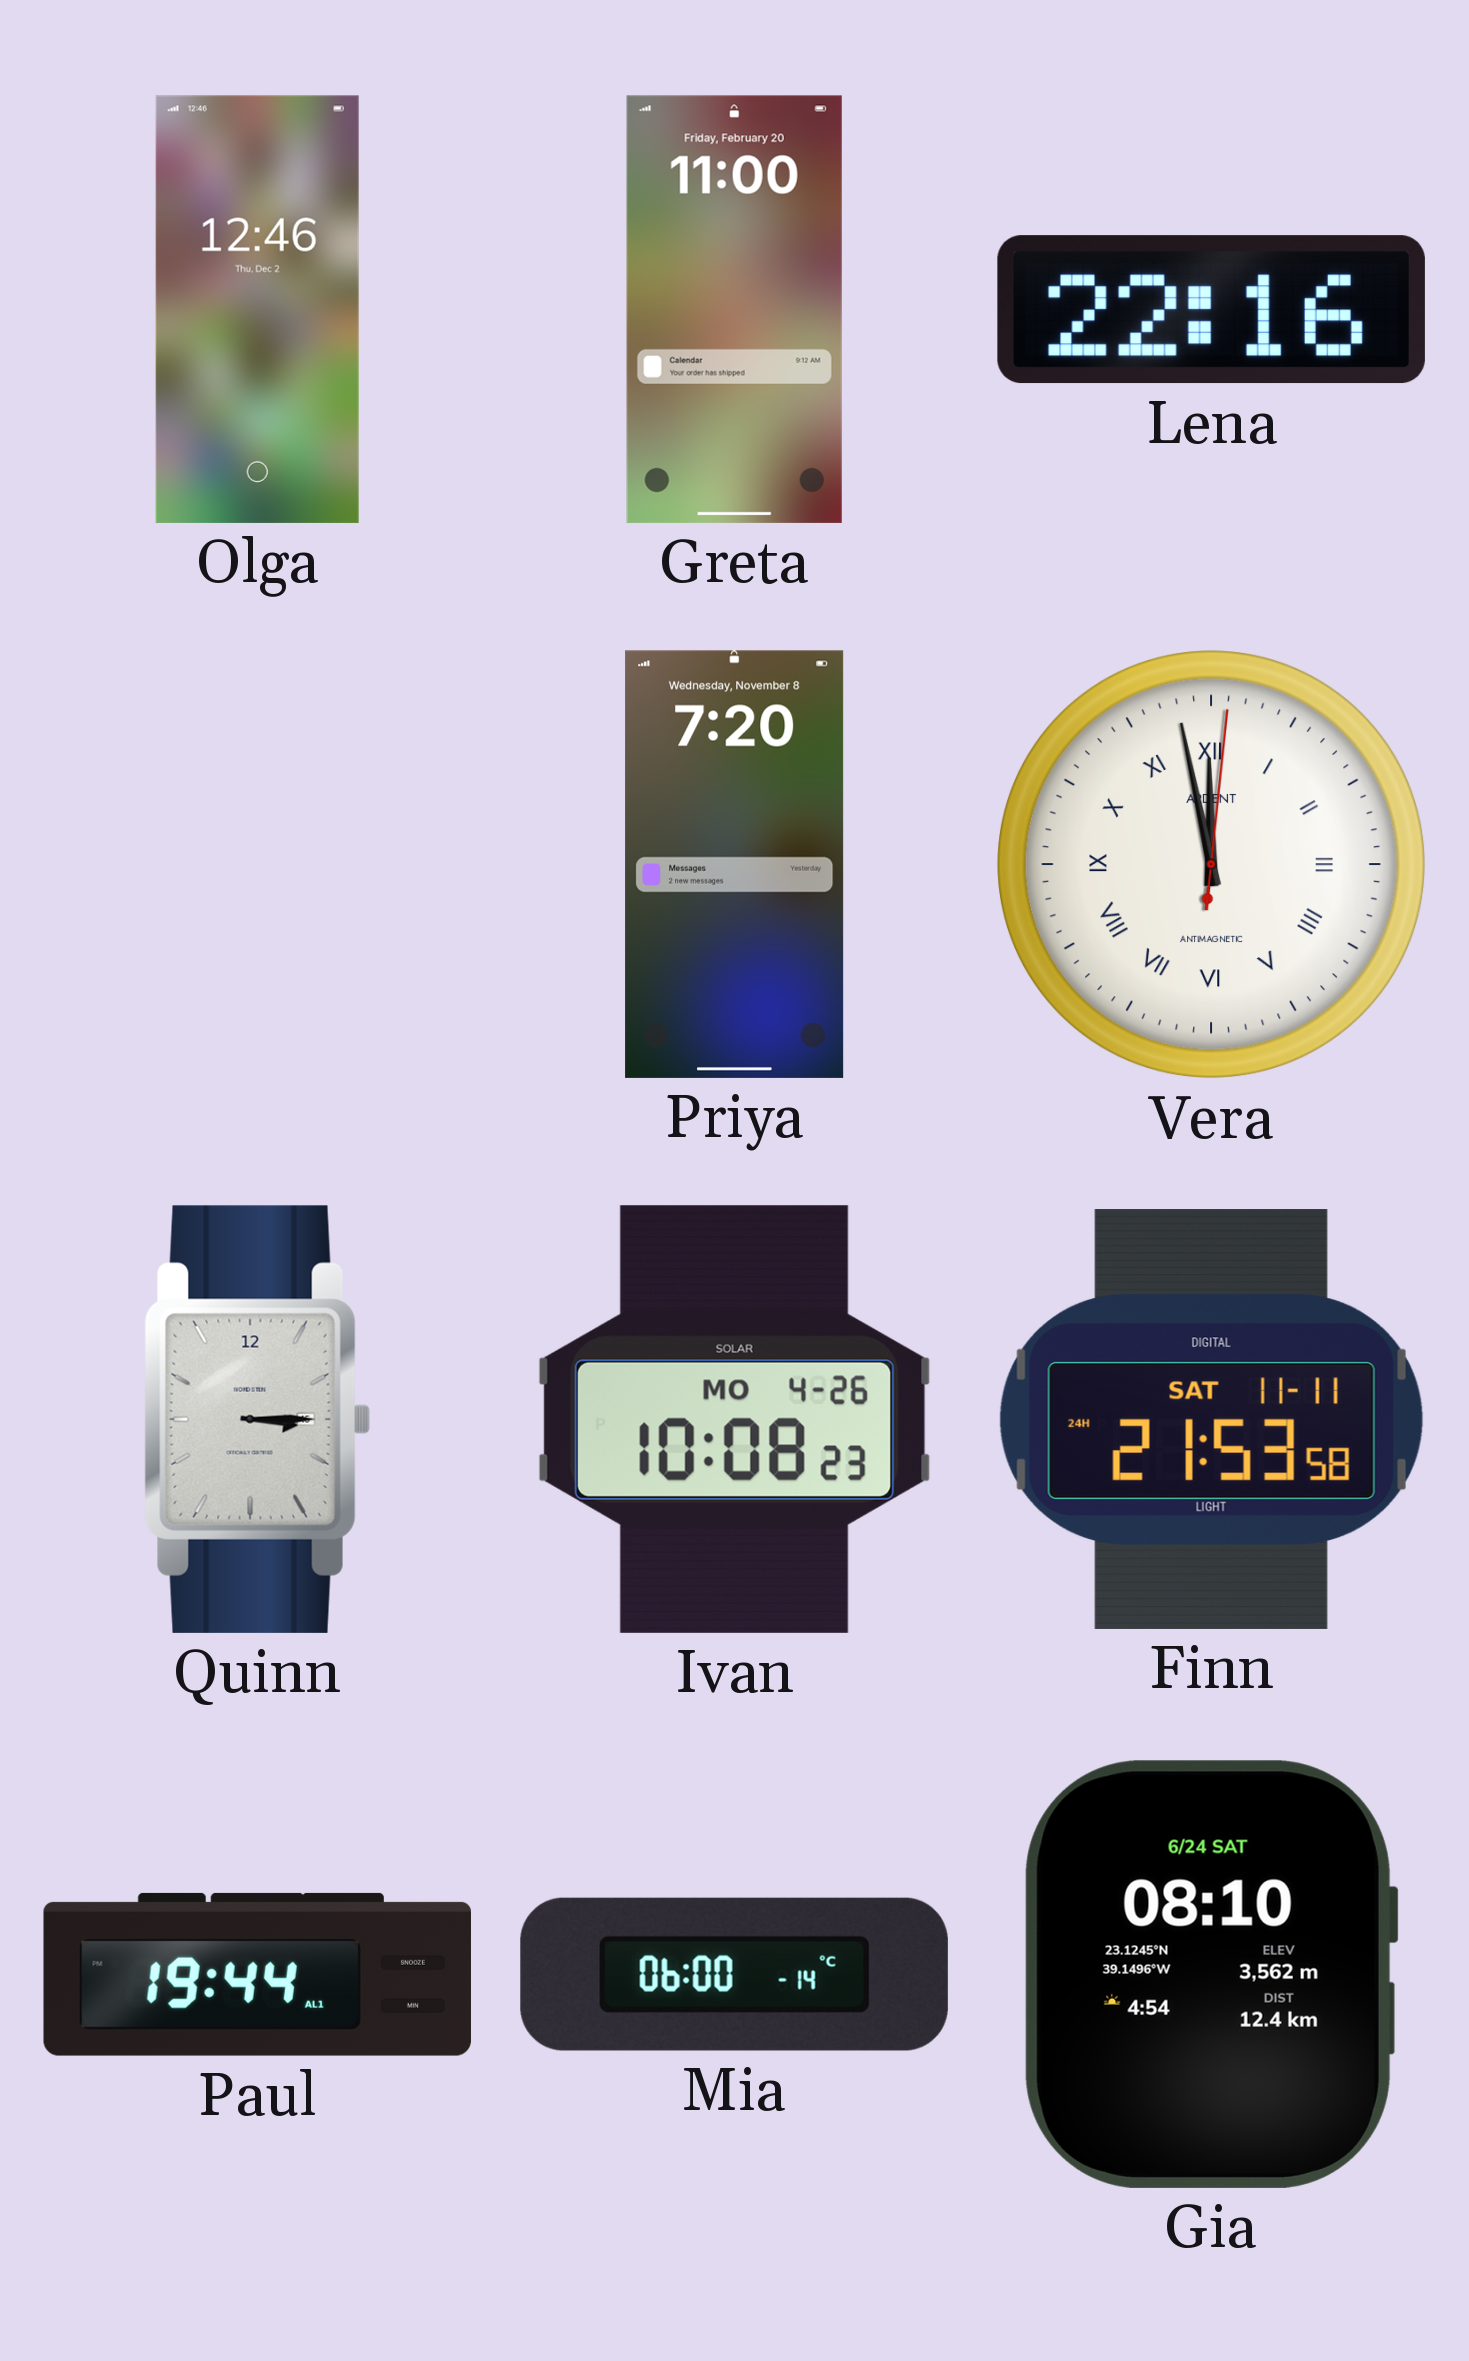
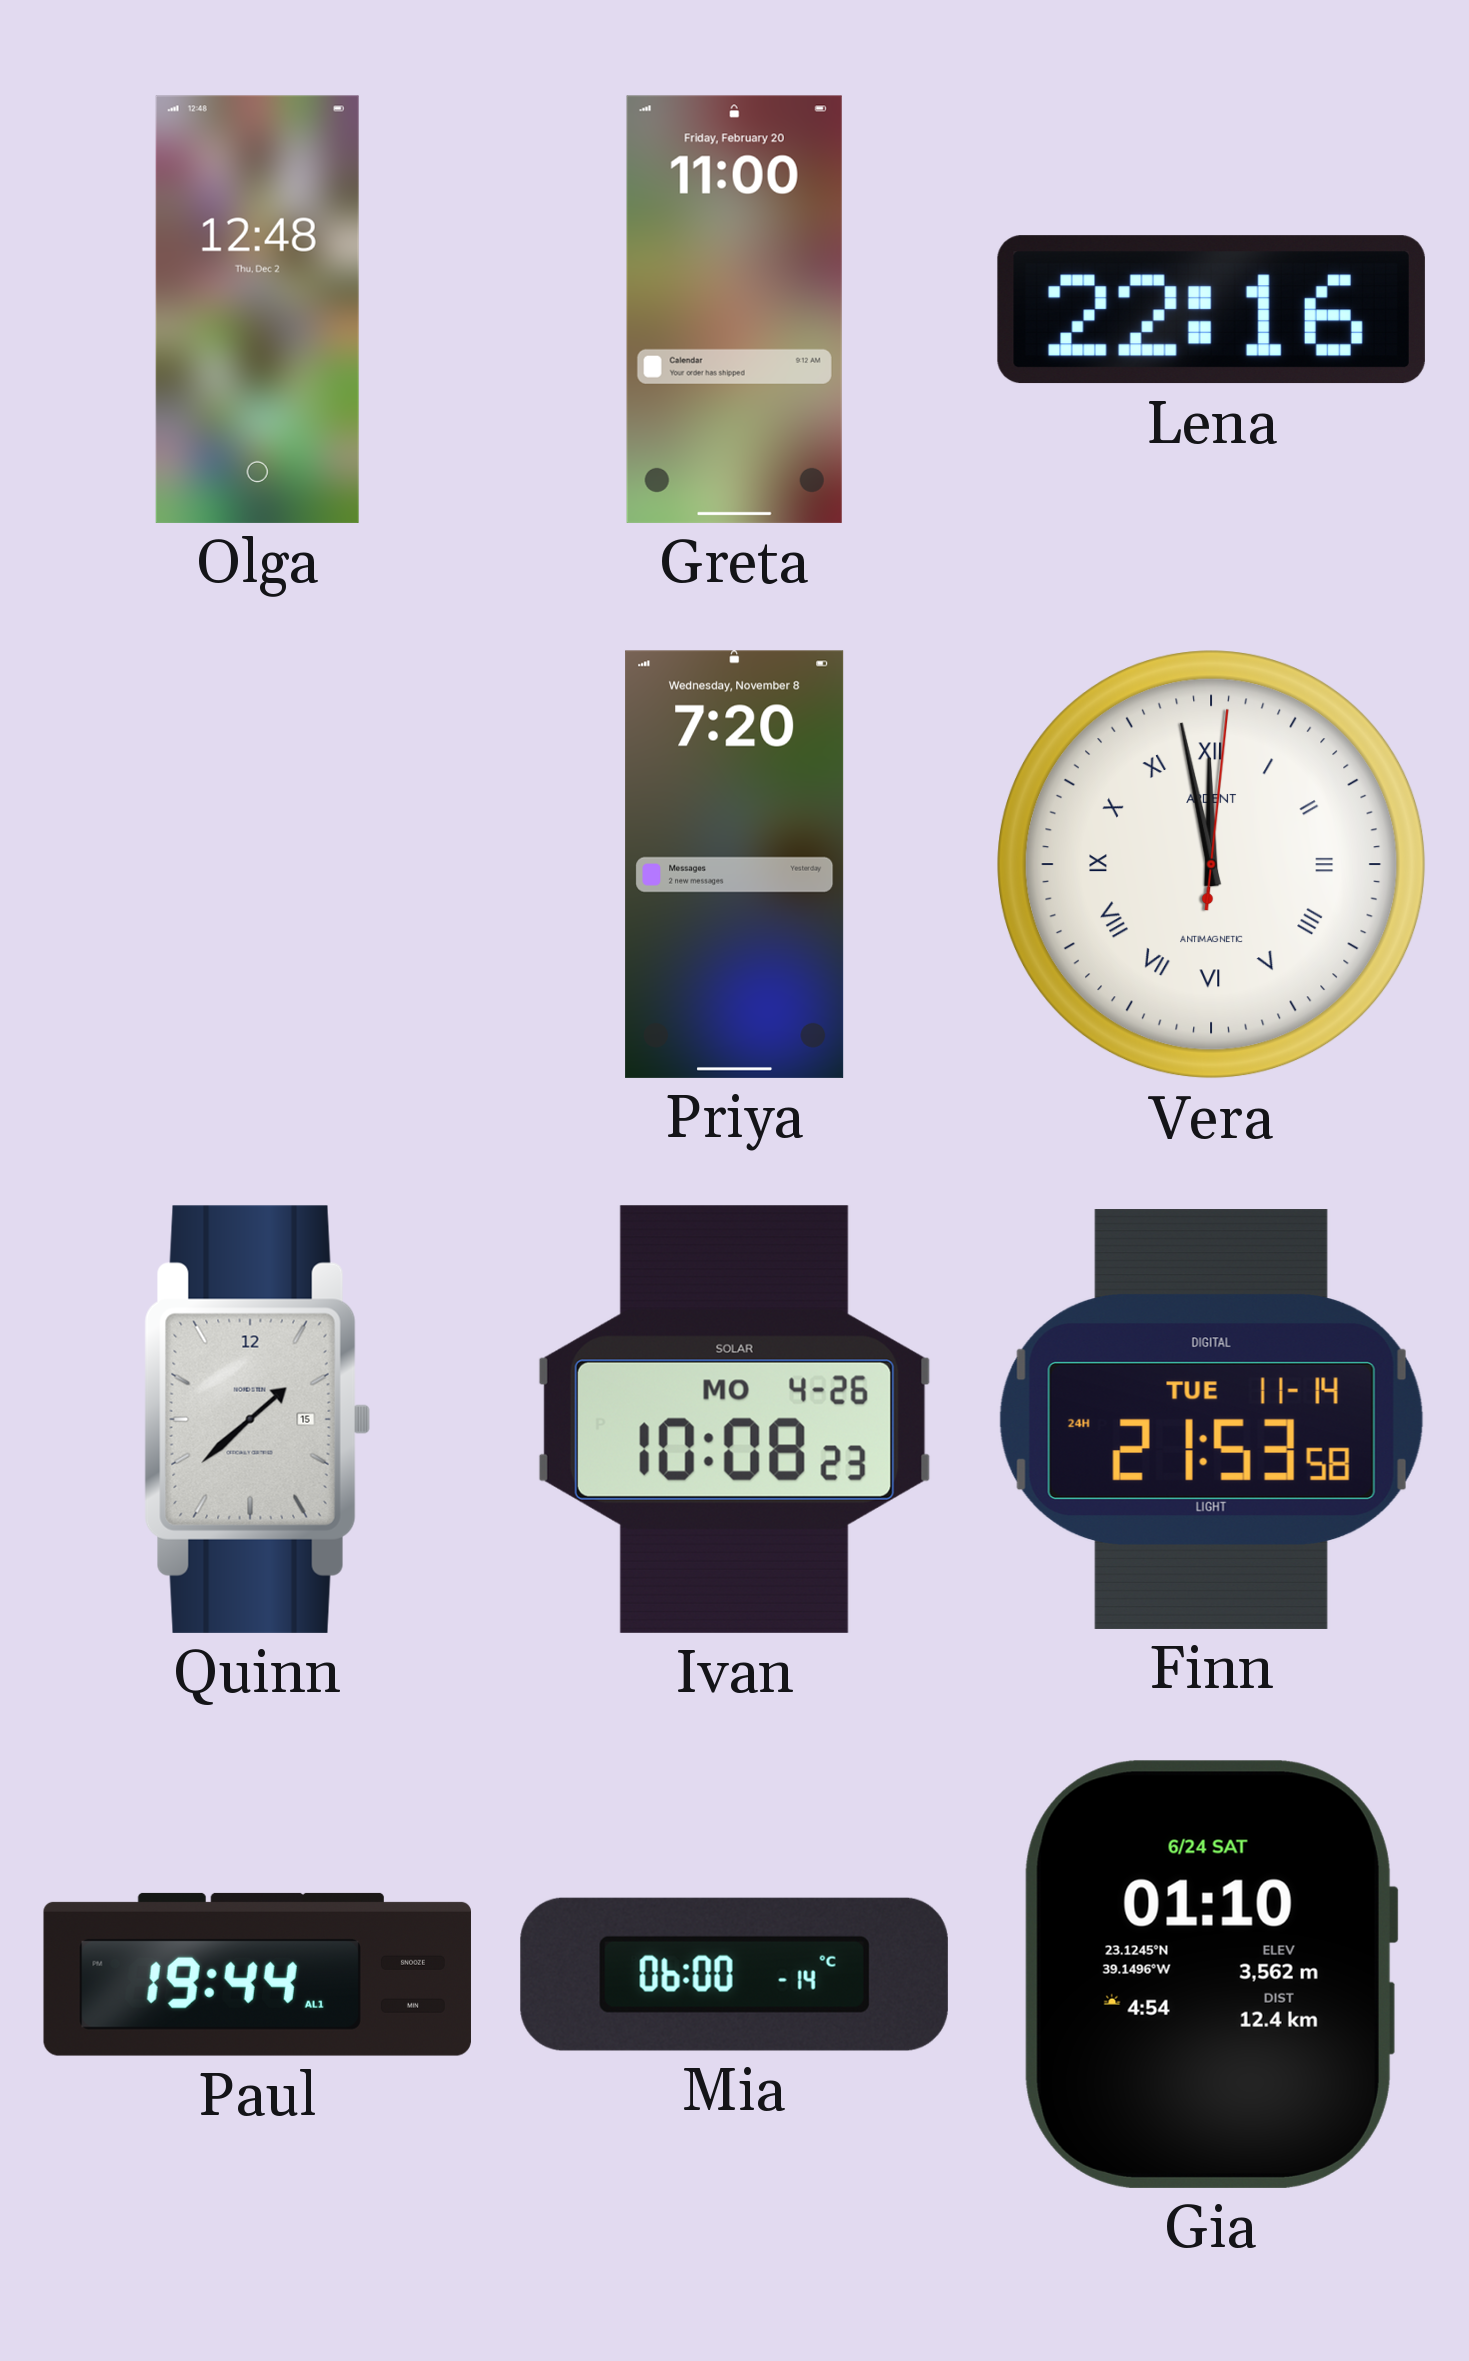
Olga: 12:46 -> 12:48
Quinn: 3:15 -> 1:38
Finn date: SAT 11-11 -> TUE 11-14
Gia: 08:10 -> 01:10
